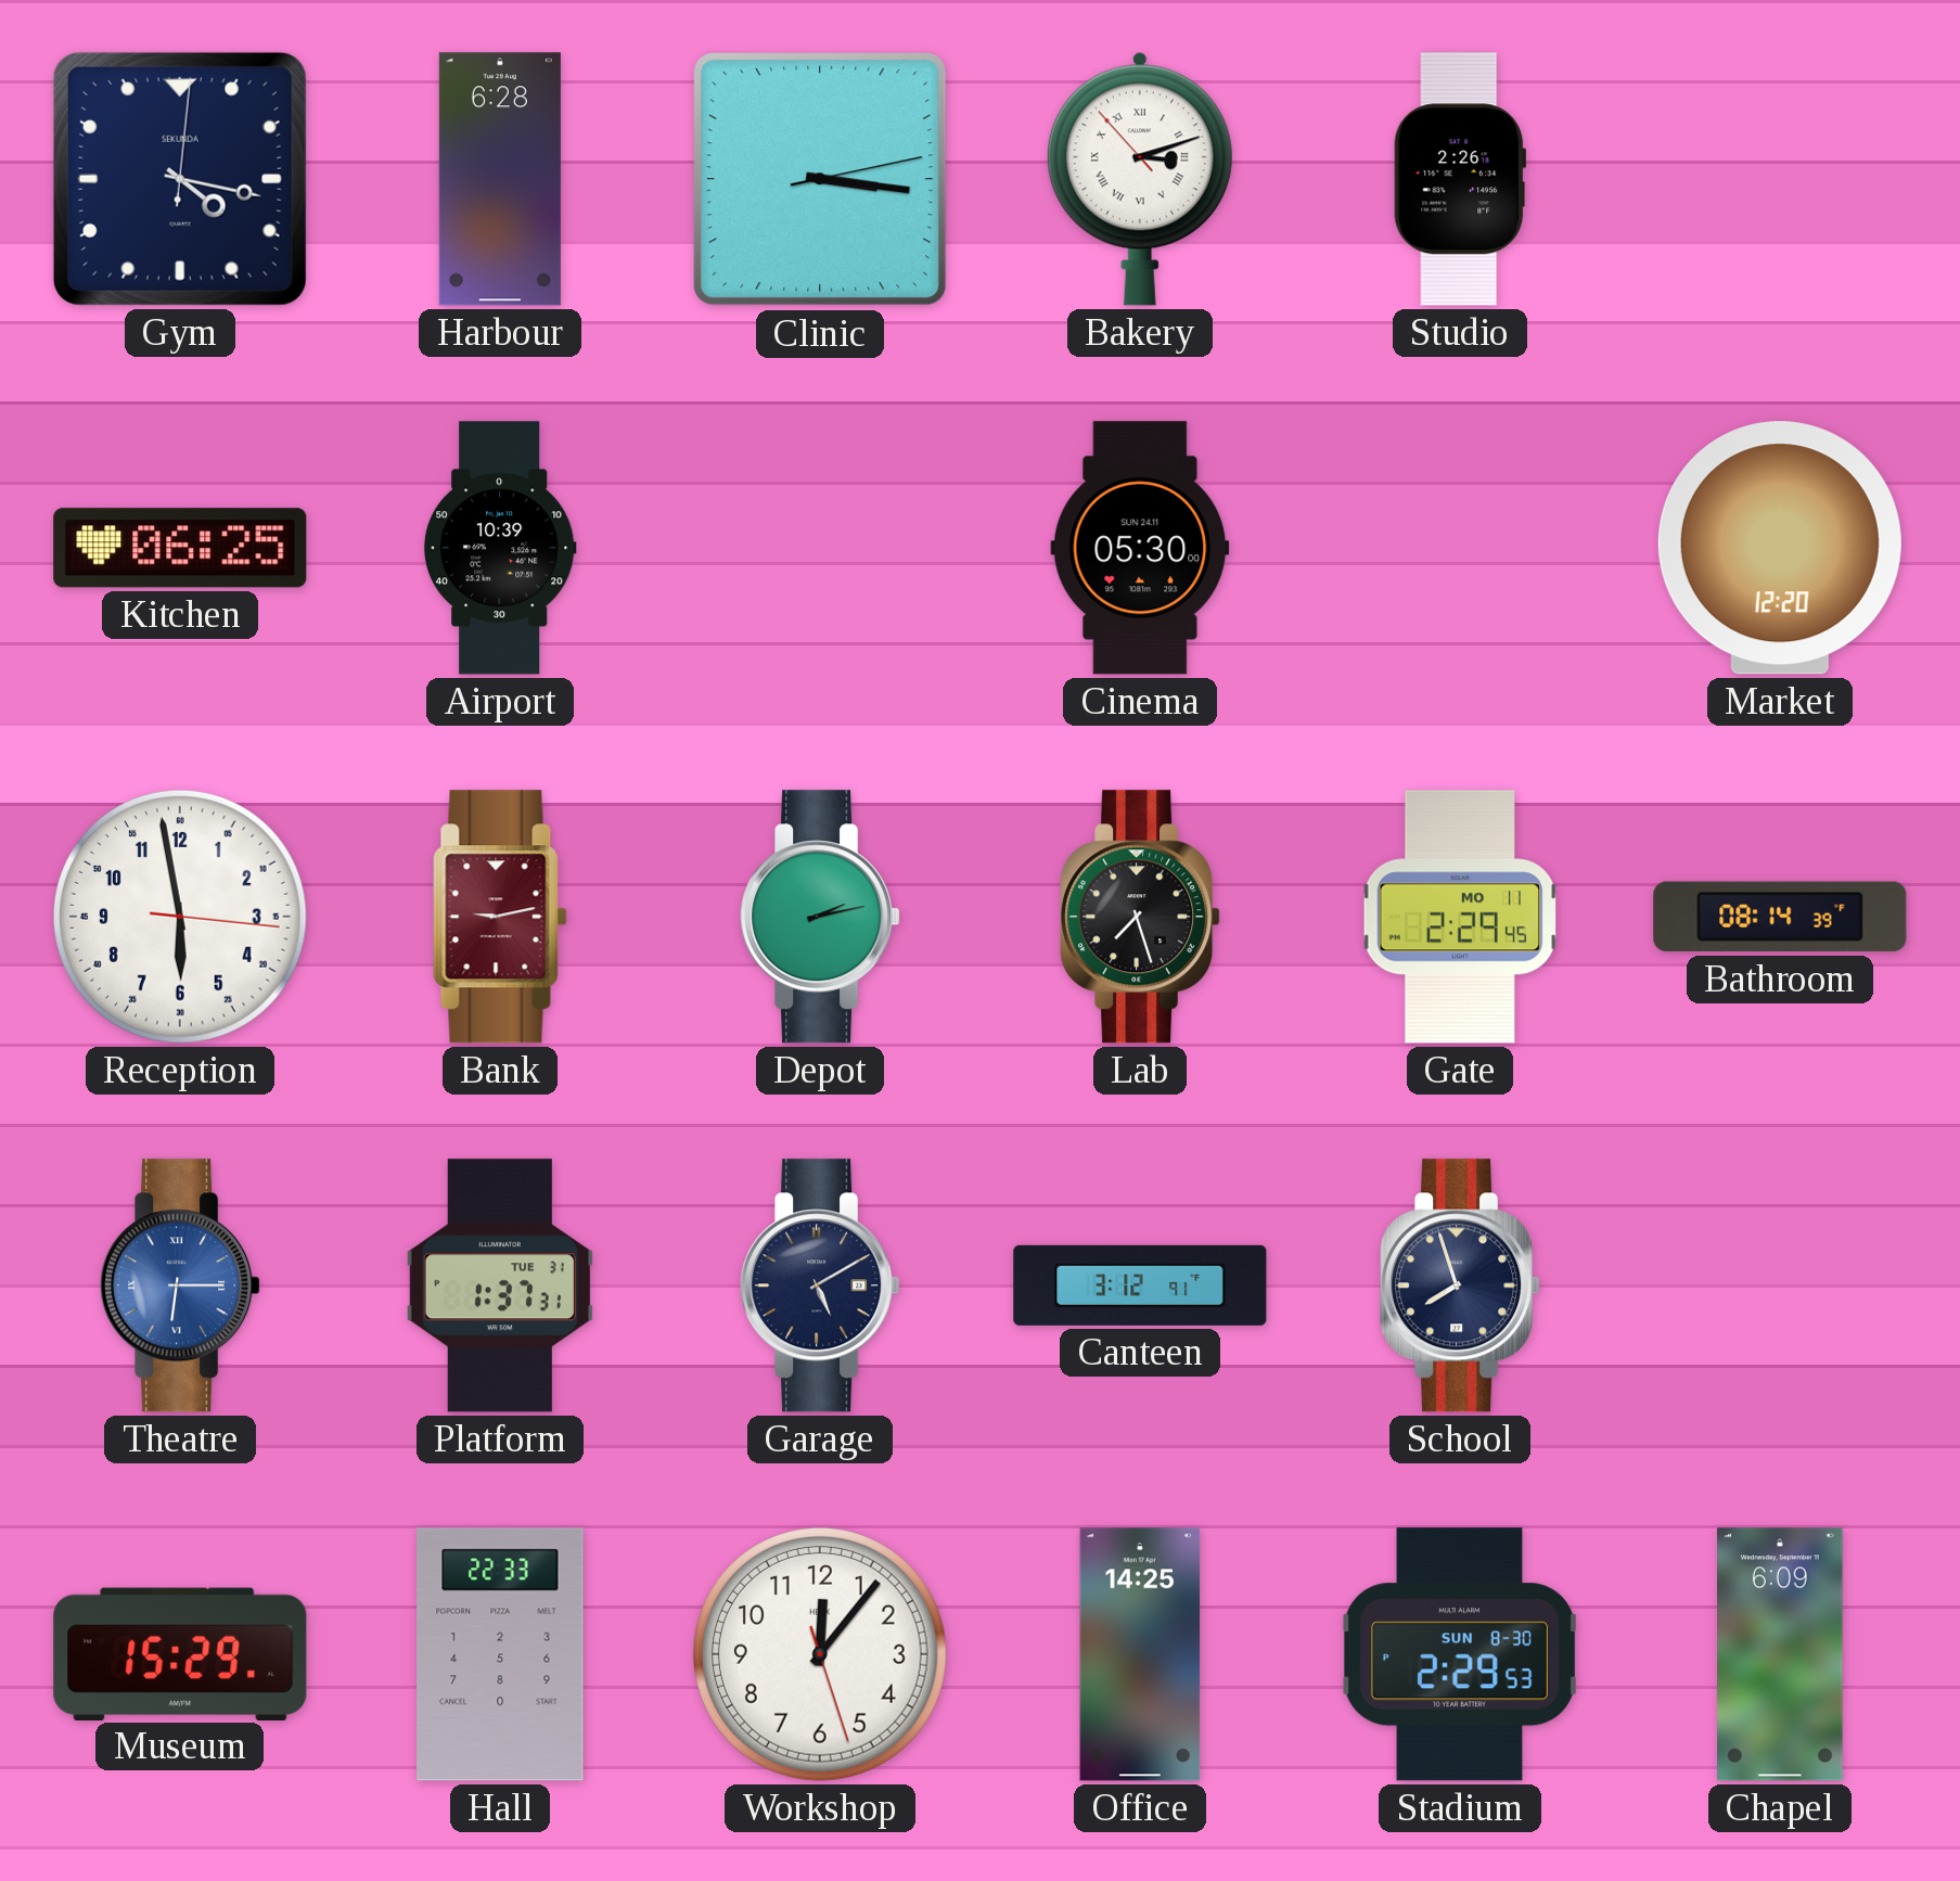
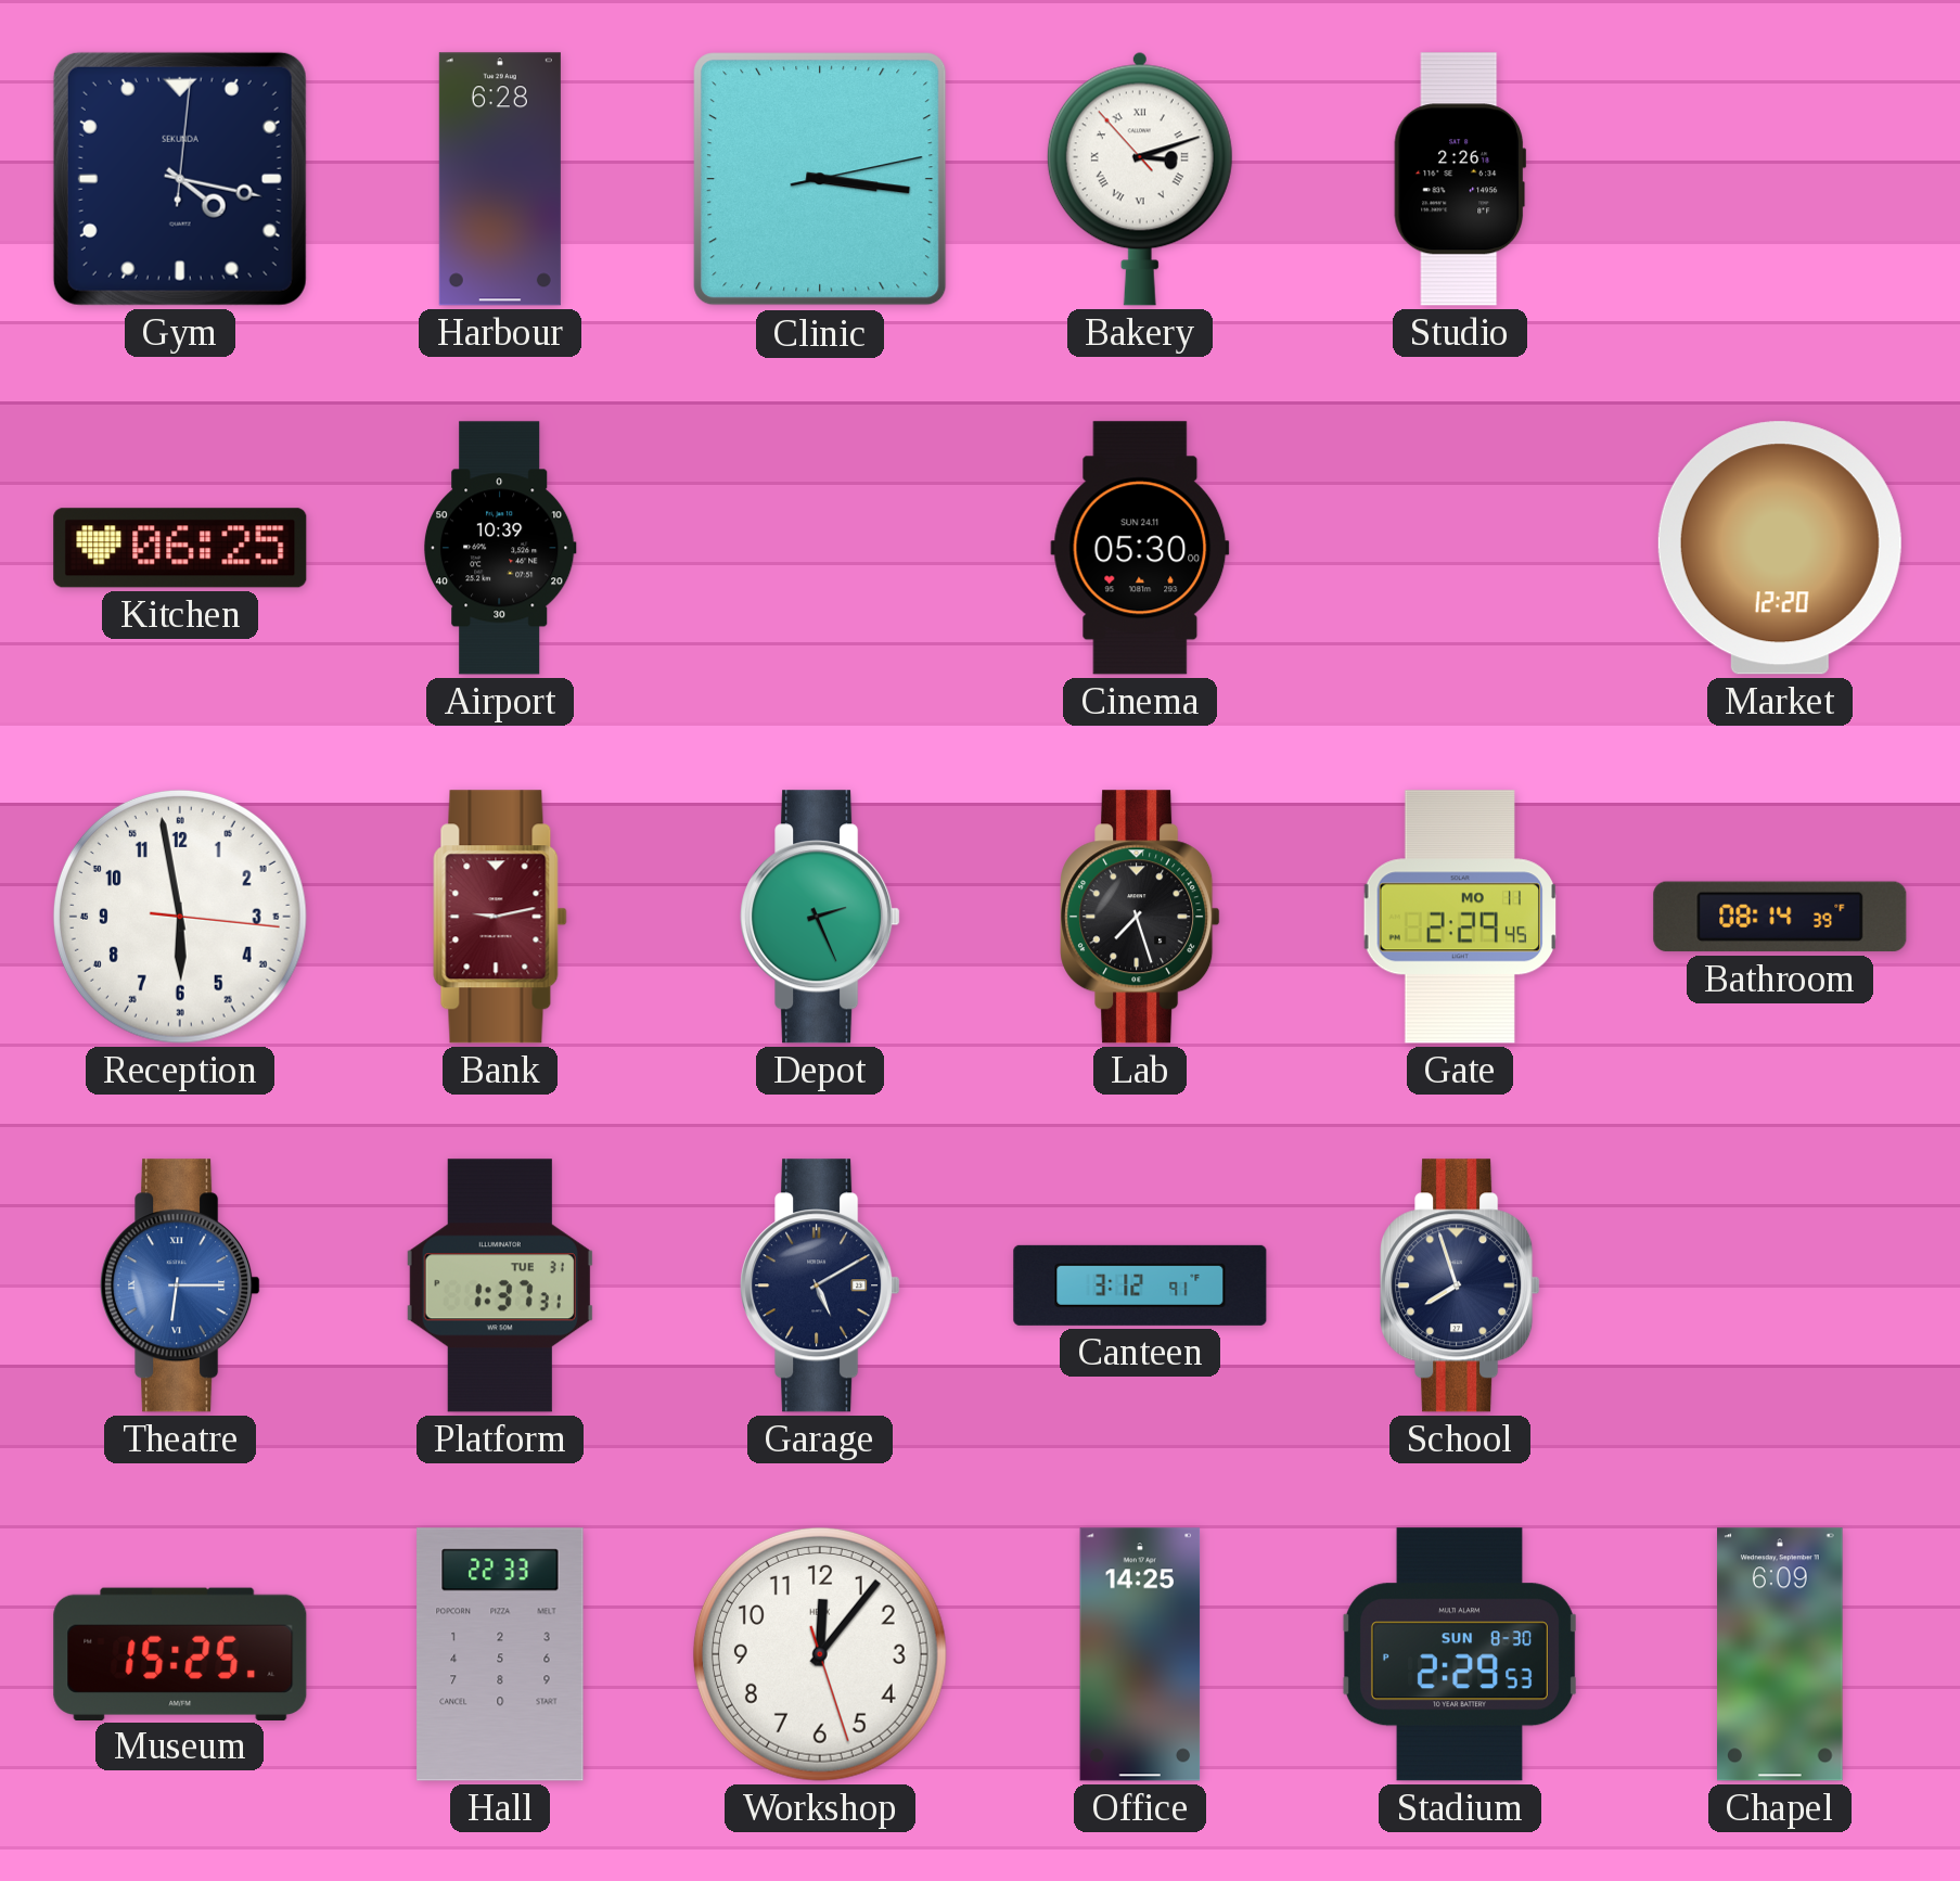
Depot: 2:13 -> 2:26
Museum: 15:29 -> 15:25
